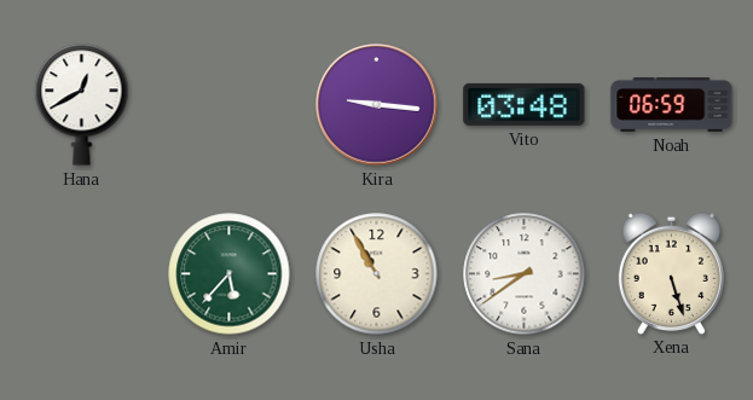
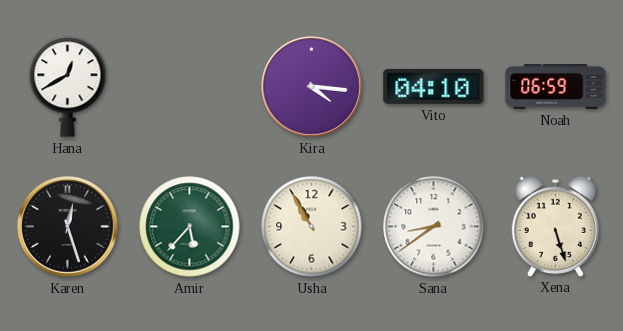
Kira: 9:16 -> 4:16
Vito: 03:48 -> 04:10
Karen: none -> 12:27
